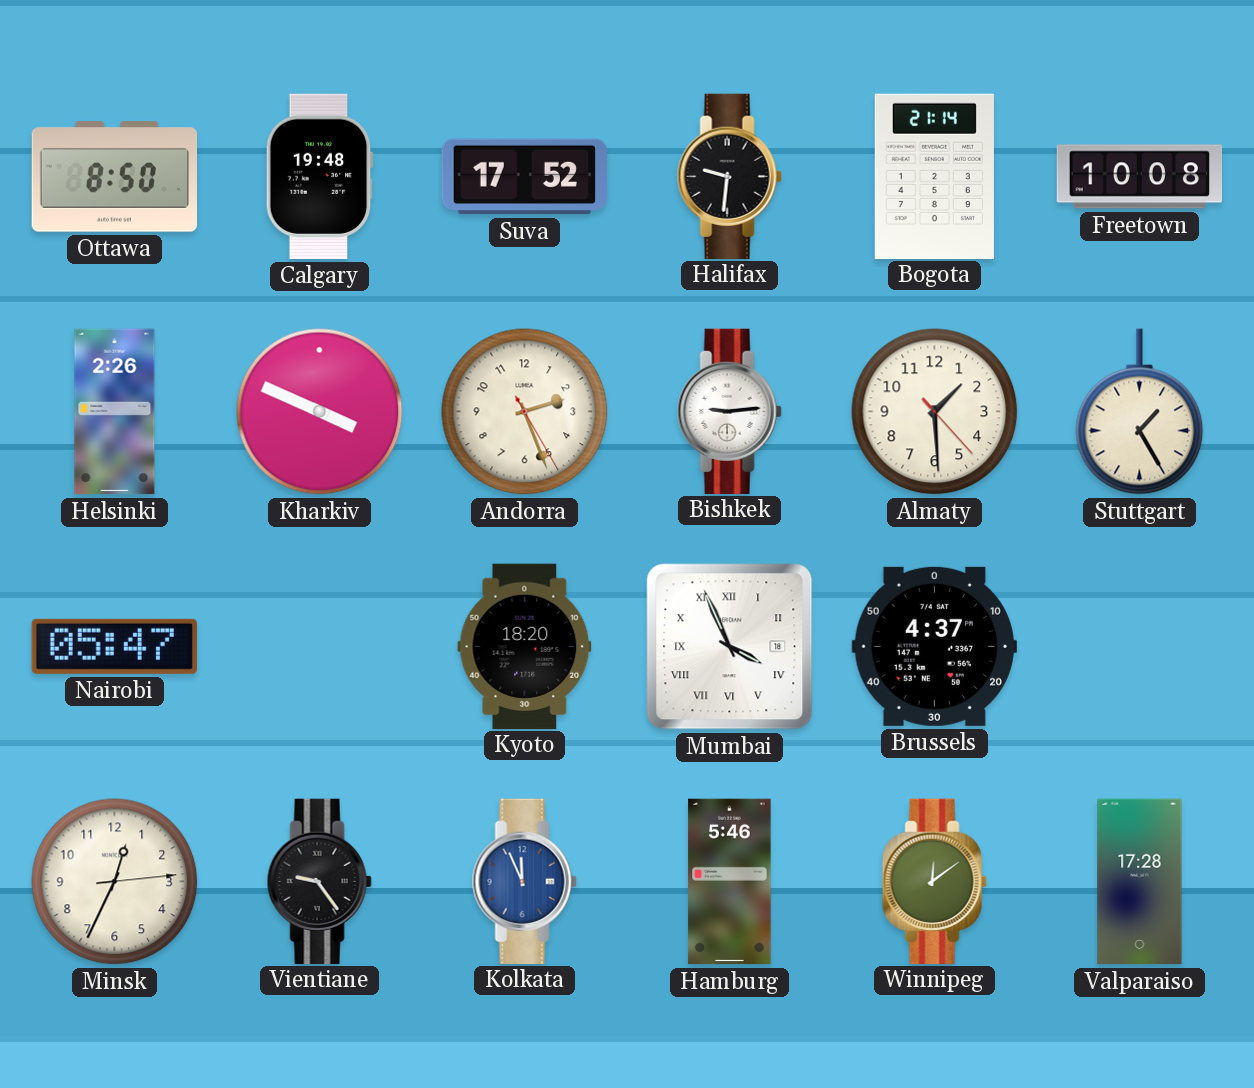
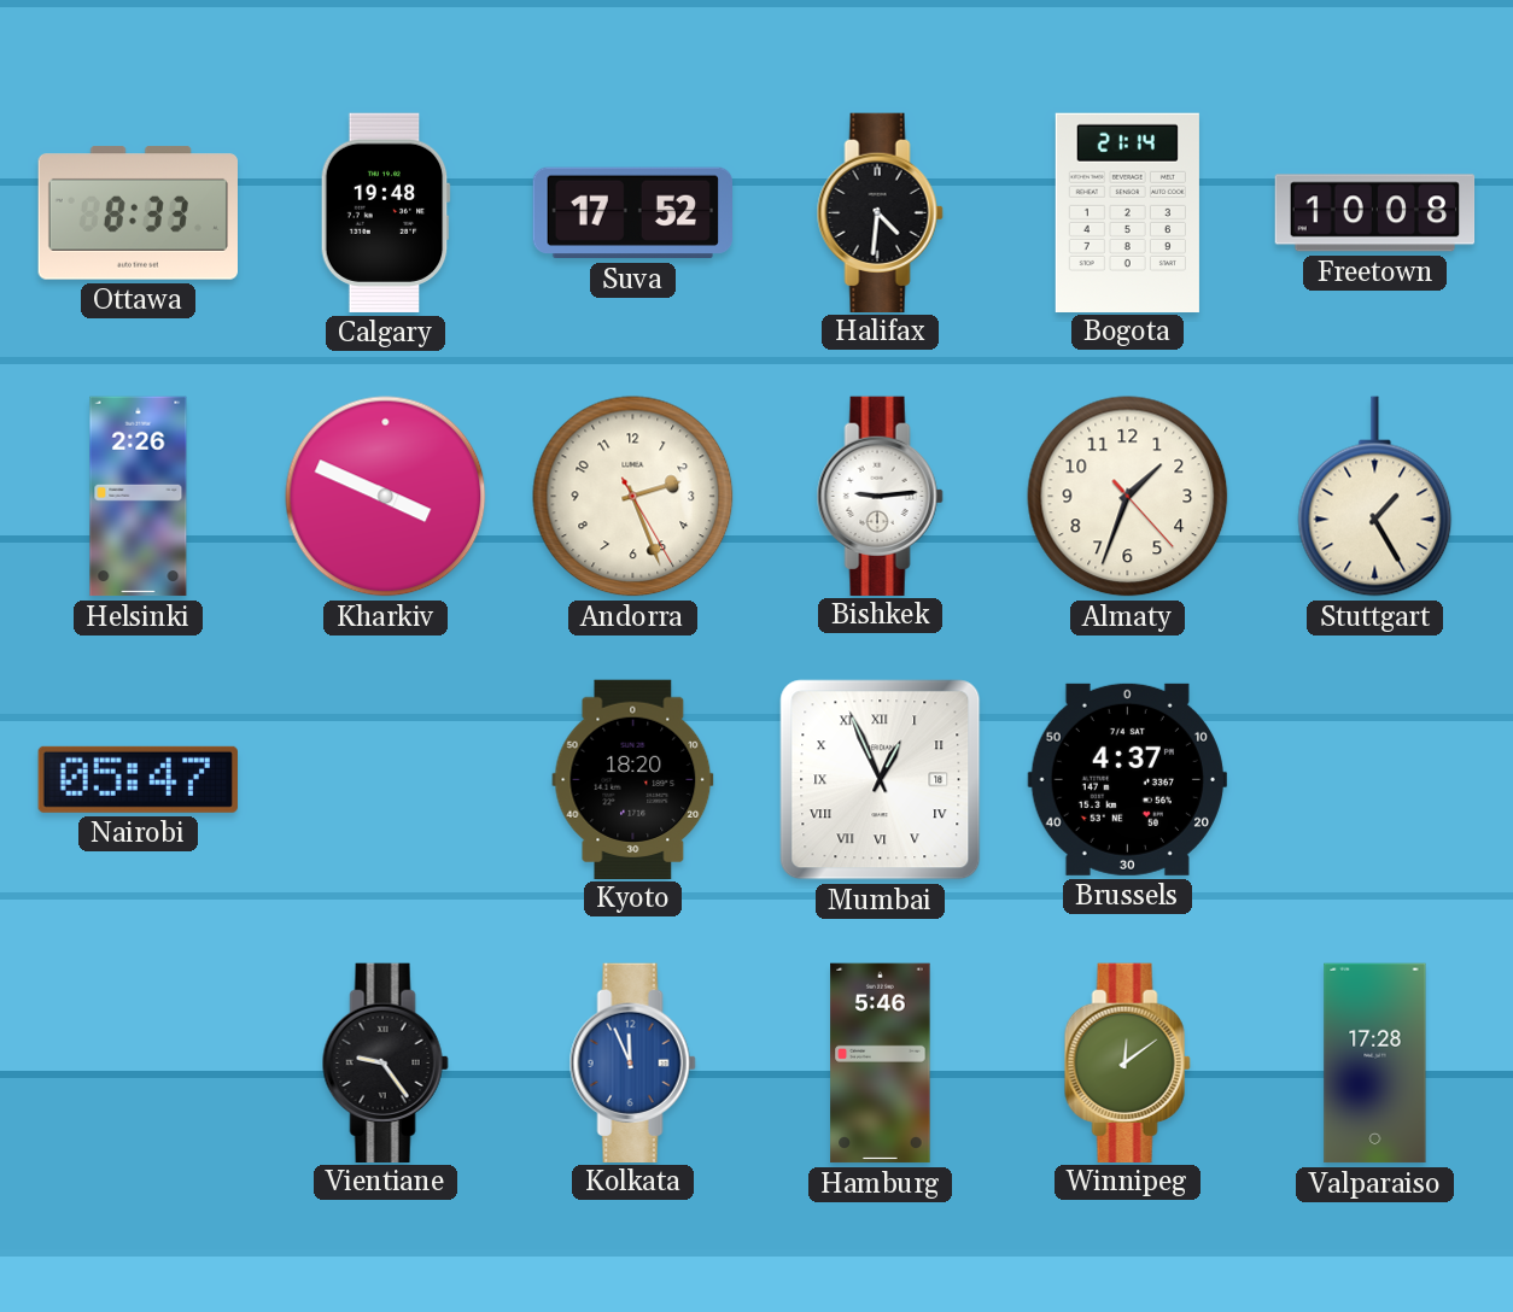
Ottawa: 8:50 -> 8:33
Halifax: 9:31 -> 4:31
Almaty: 1:29 -> 1:33
Mumbai: 3:56 -> 12:56
Minsk: 12:34 -> none
